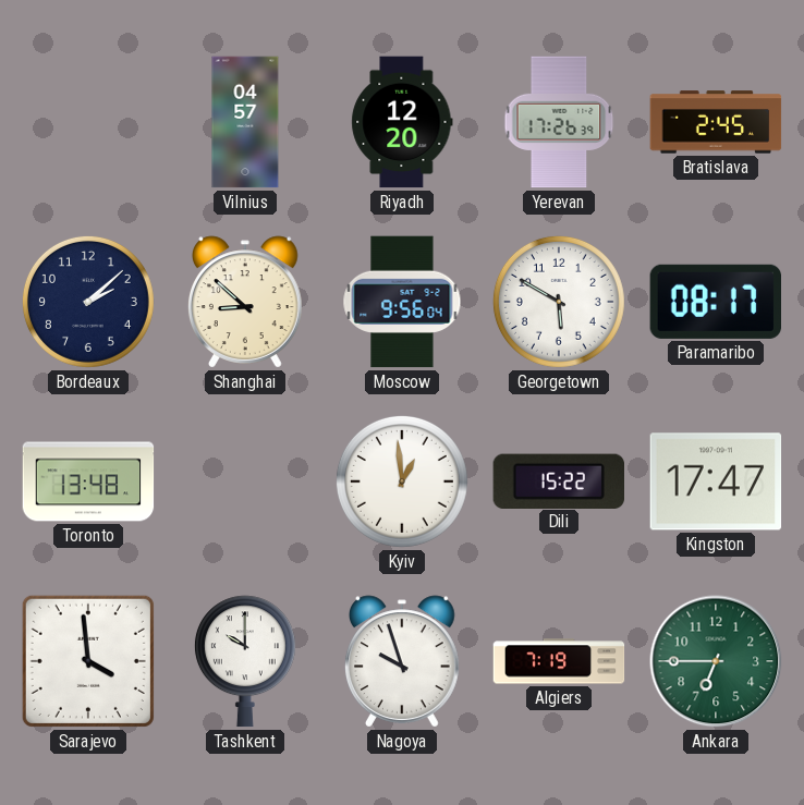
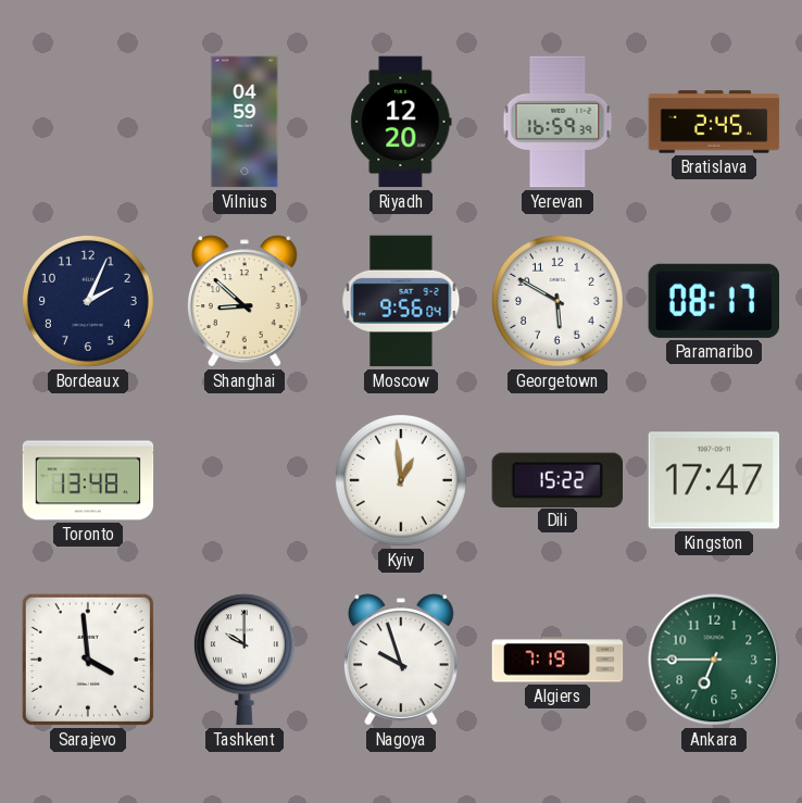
Vilnius: 04:57 -> 04:59
Yerevan: 17:26 -> 16:59
Bordeaux: 2:08 -> 2:04
